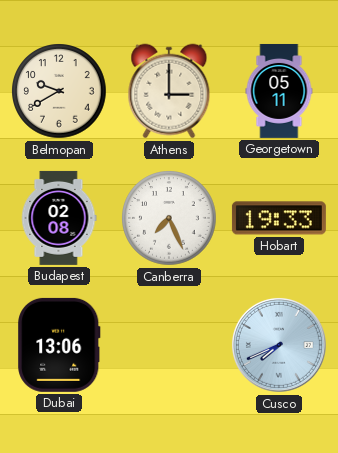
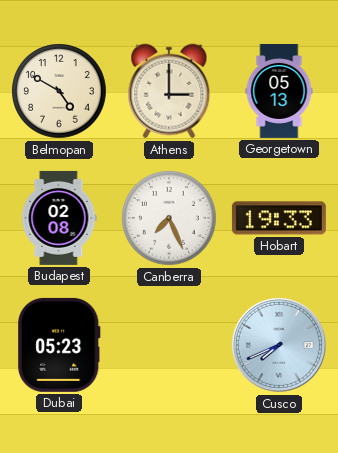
Belmopan: 9:40 -> 4:50
Georgetown: 05:11 -> 05:13
Dubai: 13:06 -> 05:23
